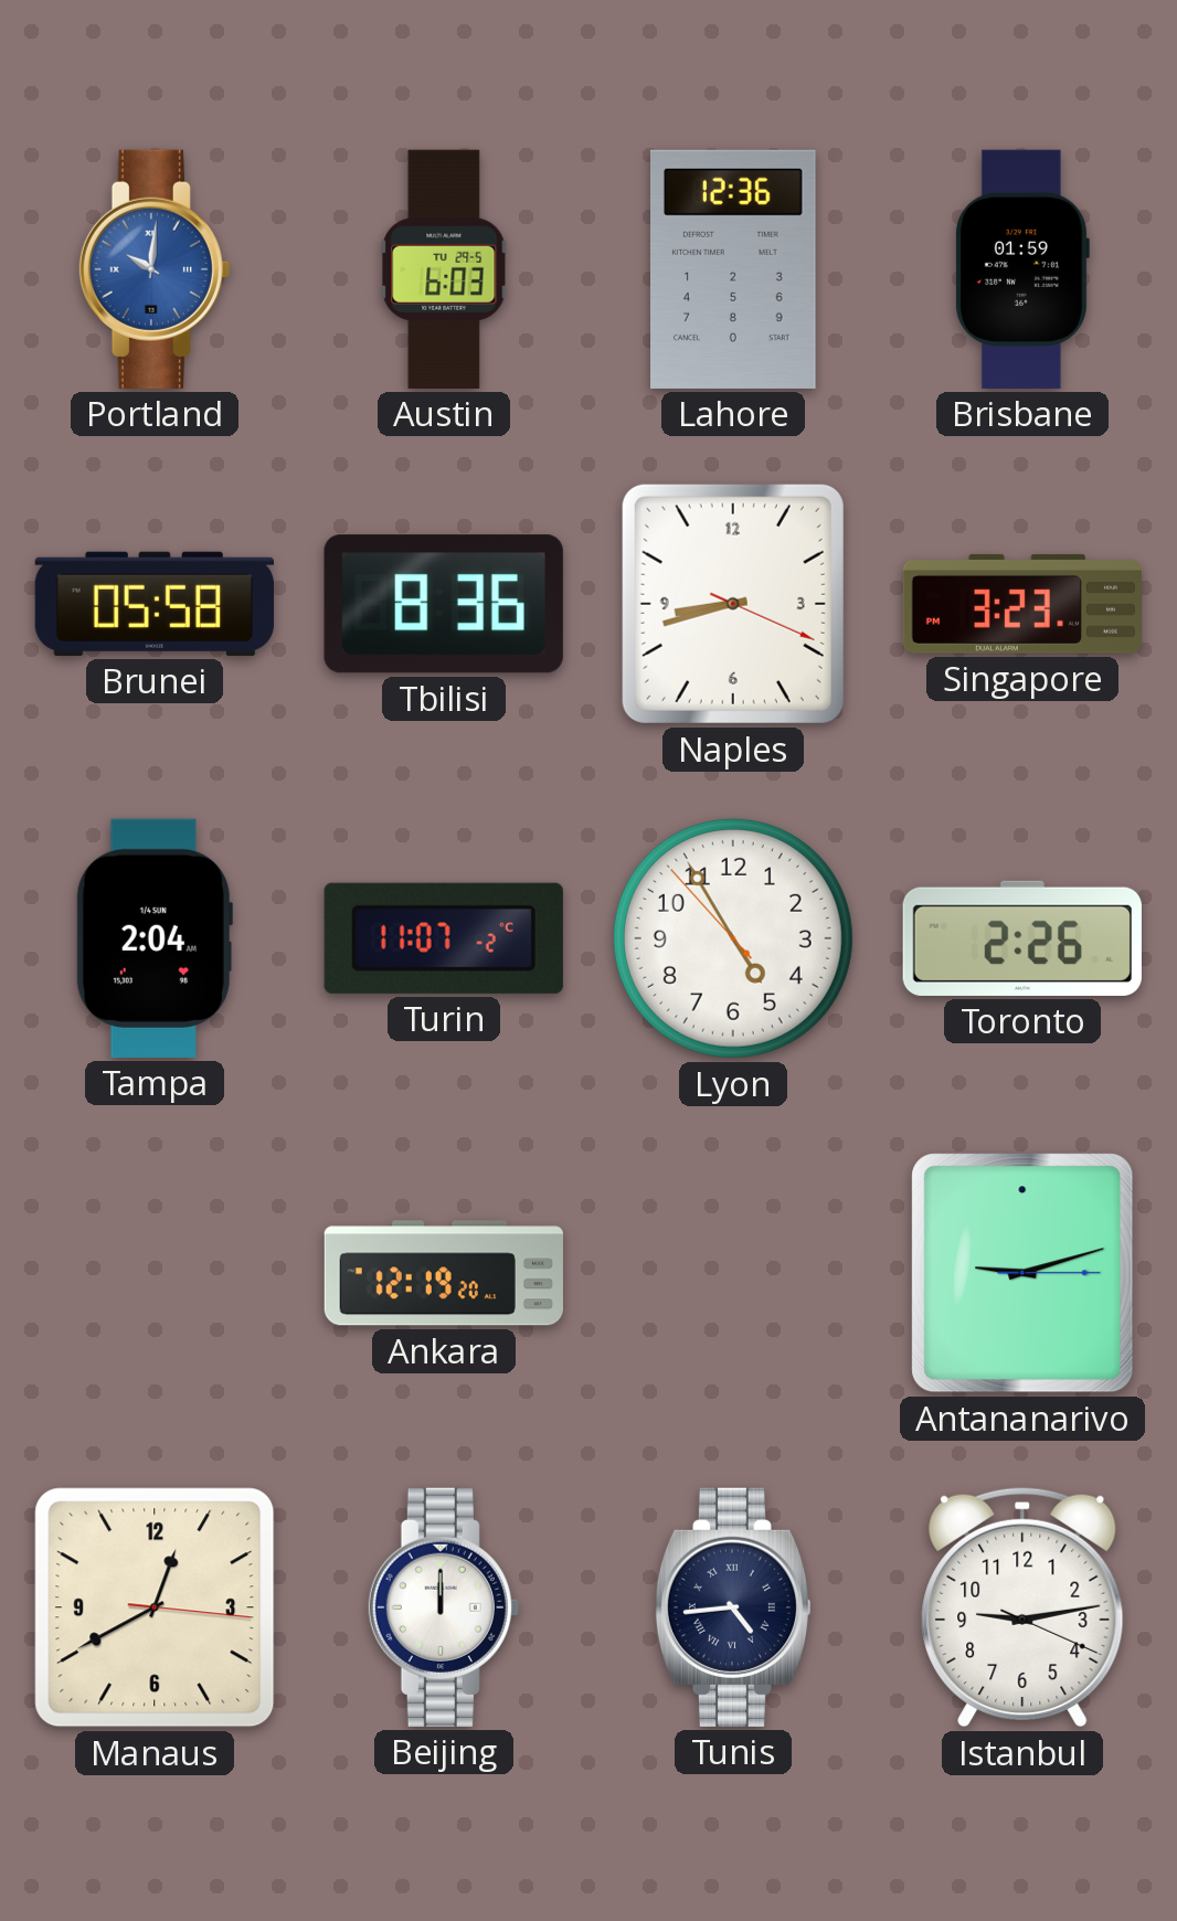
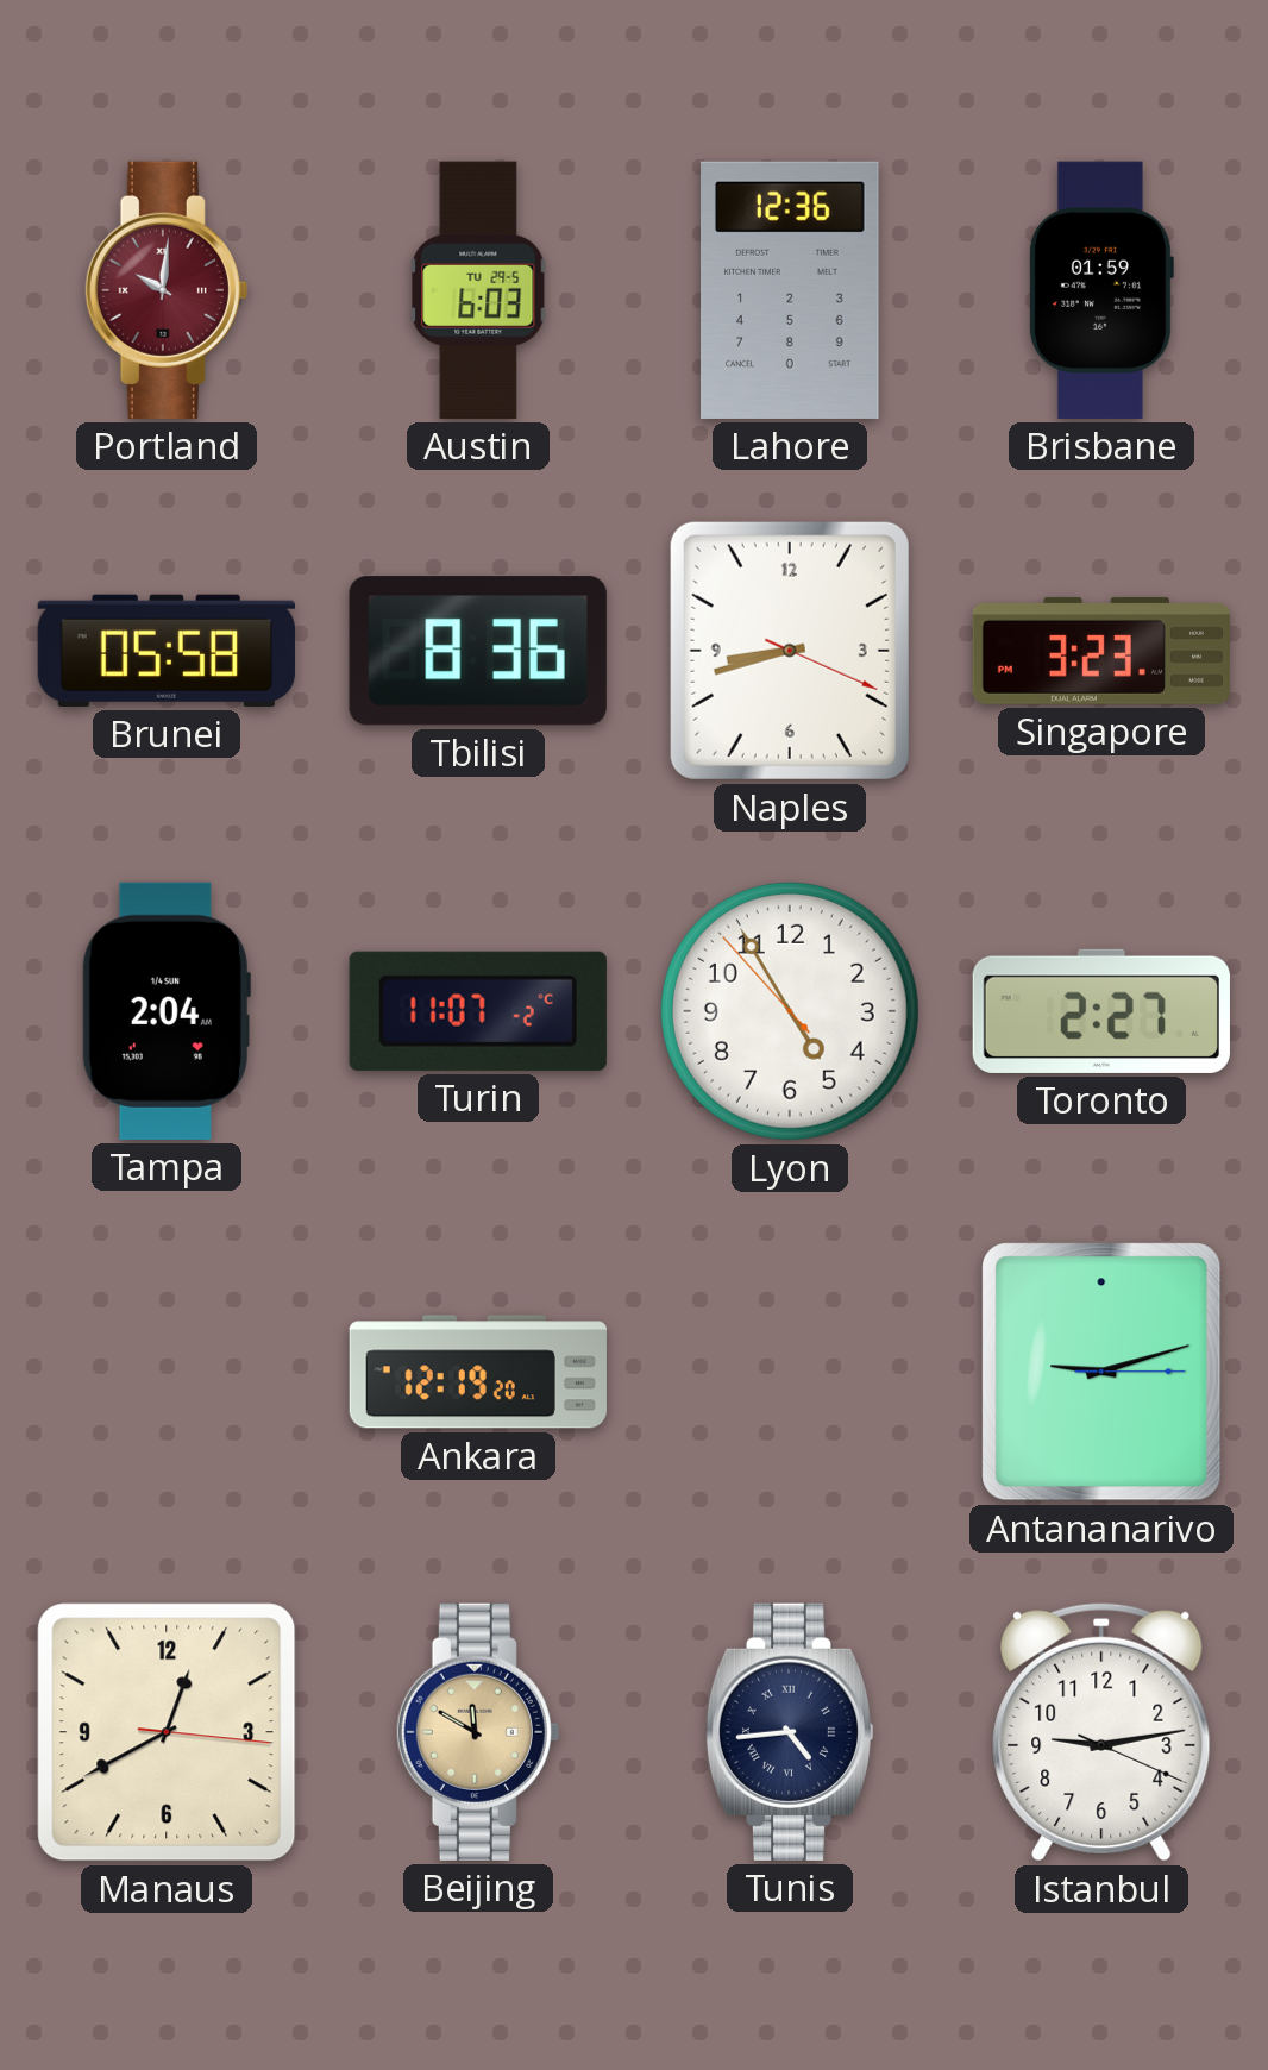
Portland dial: blue -> burgundy
Toronto: 2:26 -> 2:27
Beijing: 12:00 -> 11:50
Beijing dial: white -> champagne
